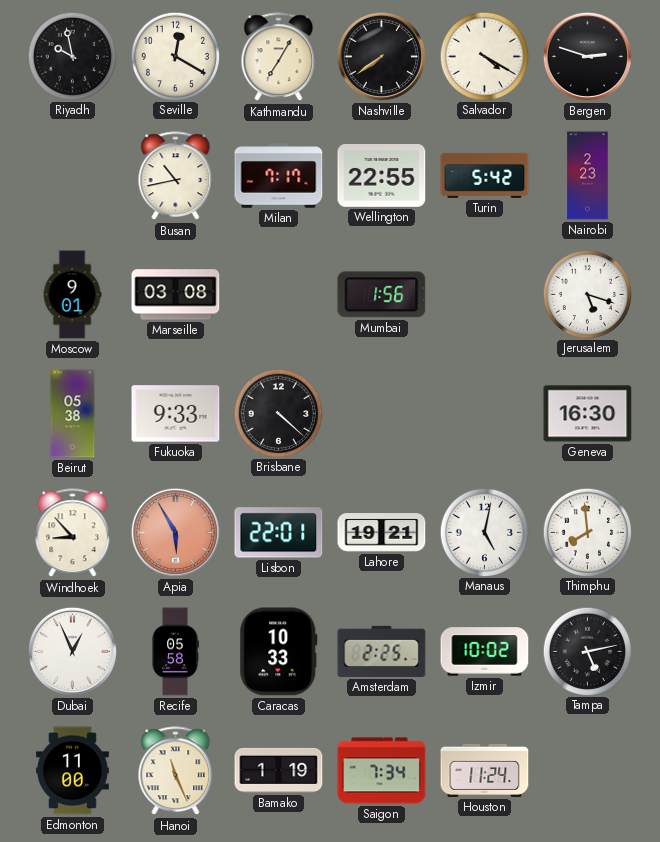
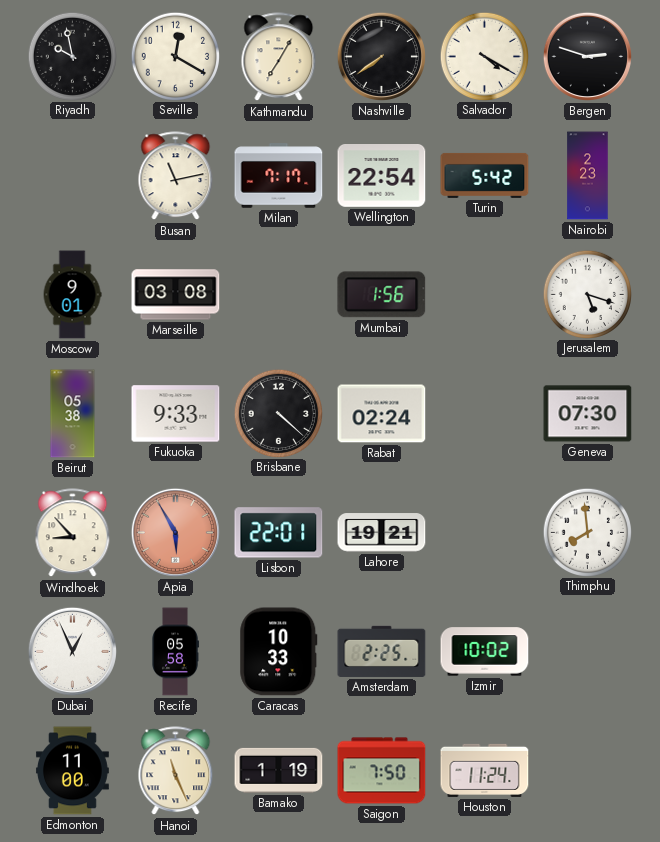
Busan: 10:43 -> 11:13
Wellington: 22:55 -> 22:54
Rabat: none -> 02:24
Geneva: 16:30 -> 07:30
Manaus: 5:02 -> none
Tampa: 5:13 -> none
Saigon: 7:34 -> 7:50
